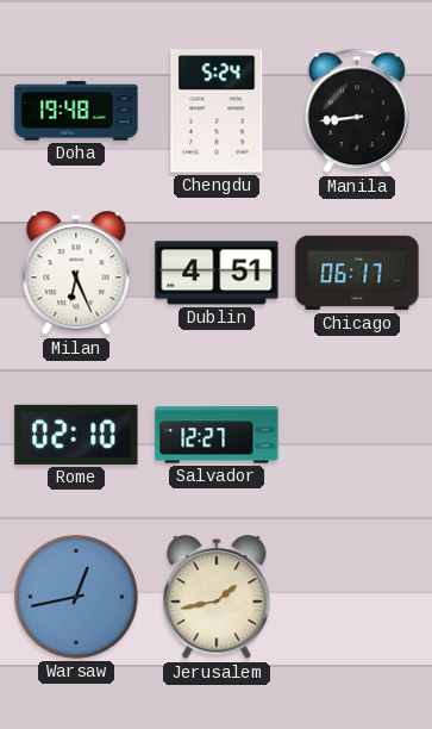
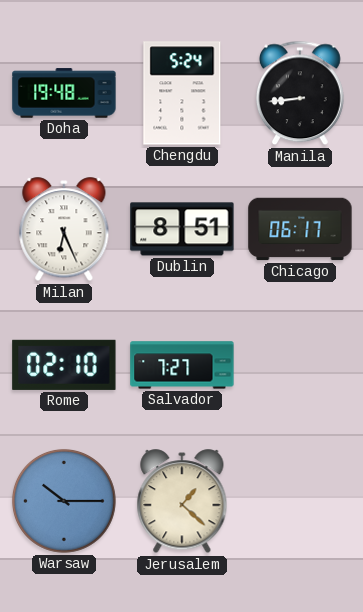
Dublin: 4:51 -> 8:51
Salvador: 12:27 -> 7:27
Warsaw: 12:43 -> 10:15
Jerusalem: 1:43 -> 1:22
